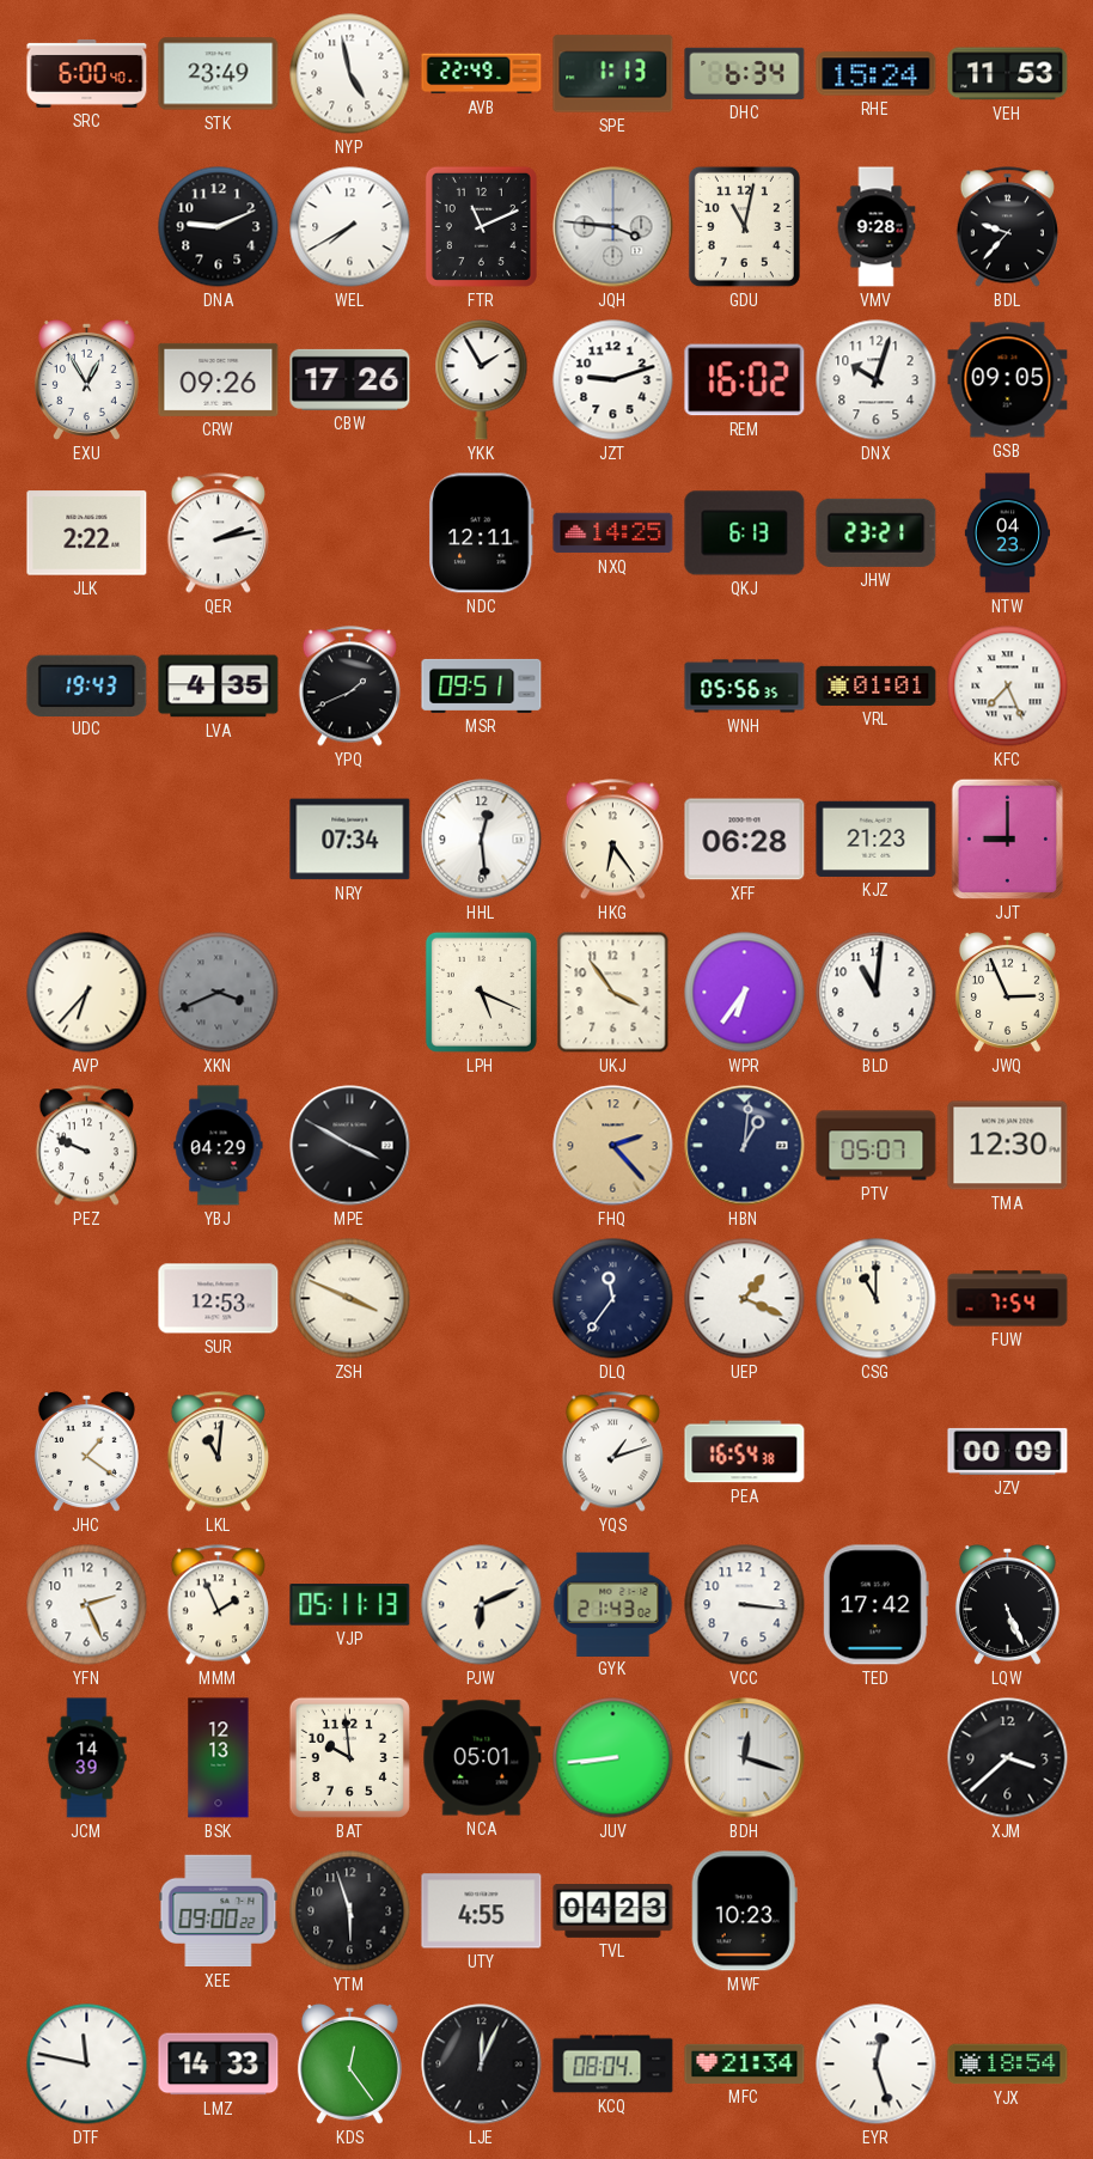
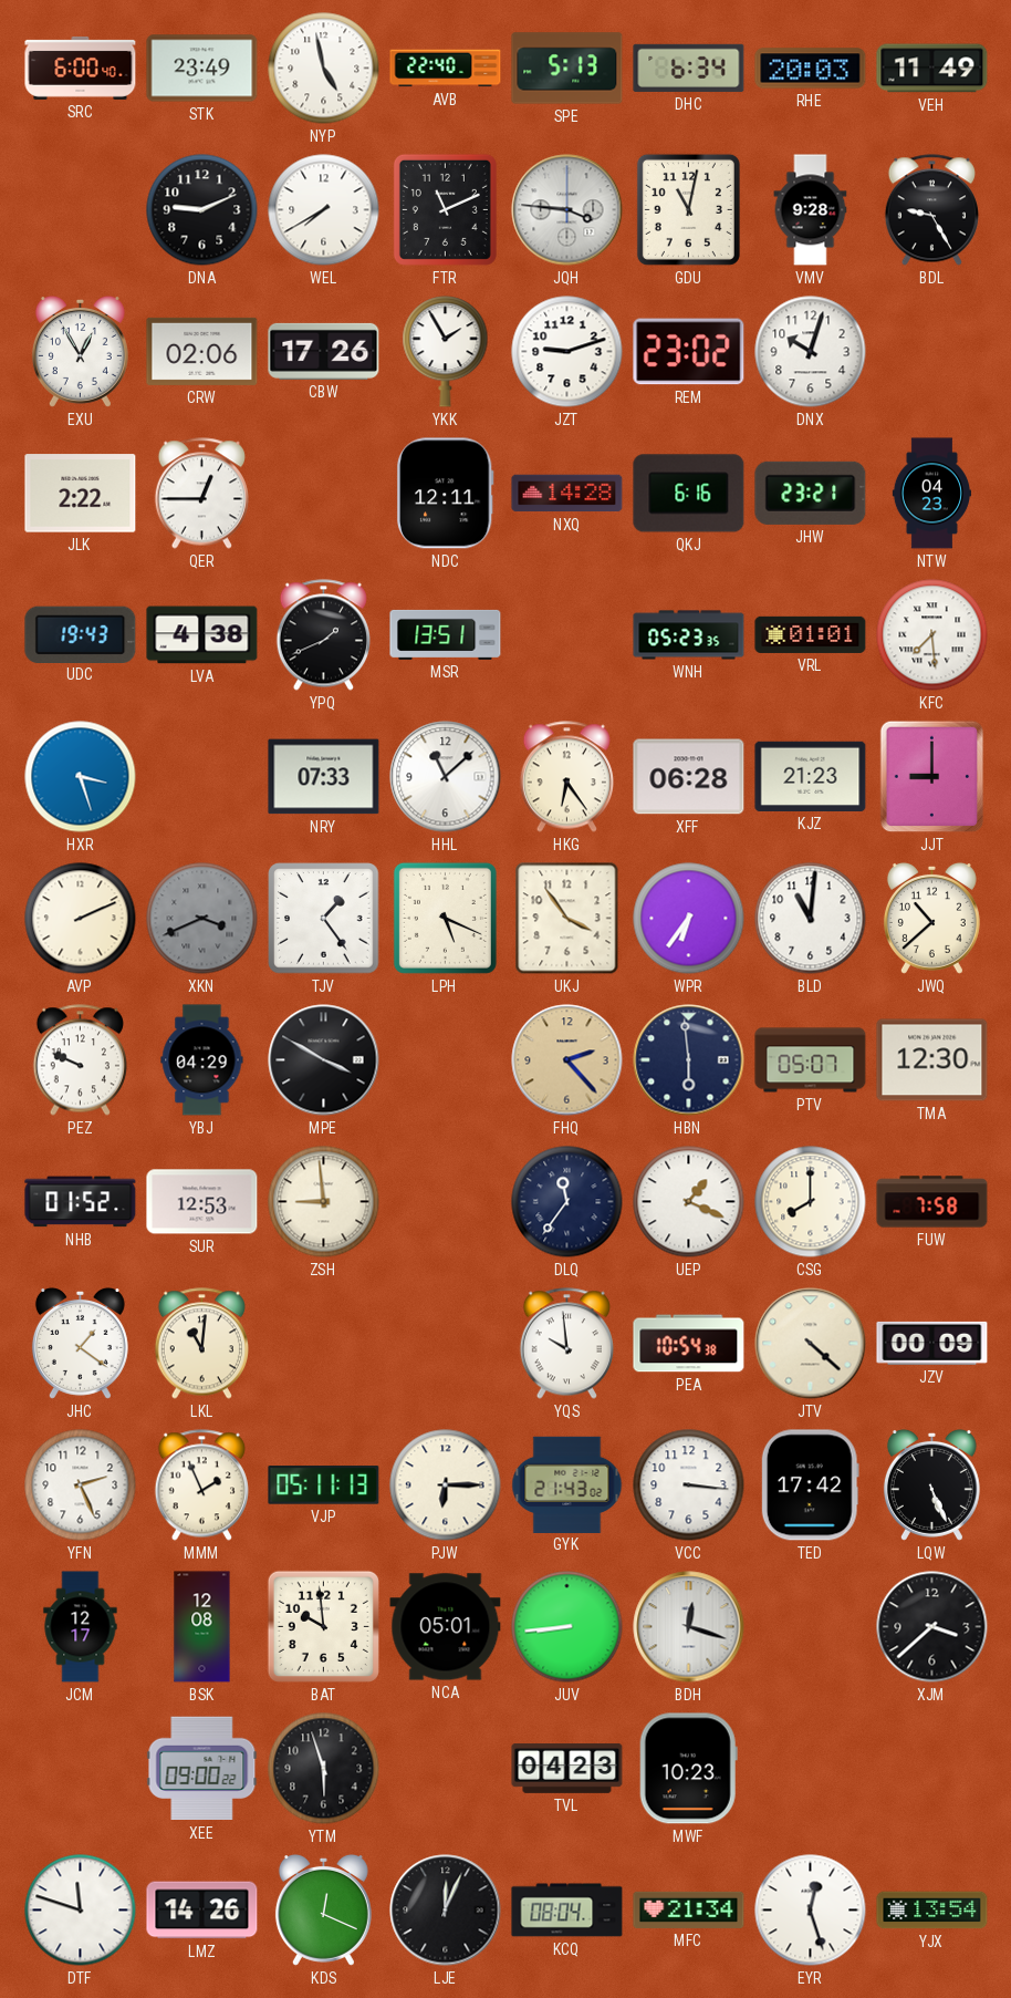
AVB: 22:49 -> 22:40
SPE: 1:13 -> 5:13
RHE: 15:24 -> 20:03
VEH: 11:53 -> 11:49
BDL: 9:37 -> 9:25
CRW: 09:26 -> 02:06
REM: 16:02 -> 23:02
GSB: 09:05 -> none
QER: 2:13 -> 12:45
NXQ: 14:25 -> 14:28
QKJ: 6:13 -> 6:16
LVA: 4:35 -> 4:38
MSR: 09:51 -> 13:51
WNH: 05:56 -> 05:23
KFC: 7:26 -> 7:29
HXR: none -> 3:27
NRY: 07:34 -> 07:33
HHL: 12:29 -> 11:08
AVP: 6:37 -> 2:11
TJV: none -> 1:24
JWQ: 2:56 -> 10:38
HBN: 1:01 -> 5:59
NHB: none -> 01:52
ZSH: 3:49 -> 8:59
CSG: 11:00 -> 8:00
FUW: 7:54 -> 7:58
YQS: 1:12 -> 9:59
PEA: 16:54 -> 10:54
JTV: none -> 4:22
PJW: 6:11 -> 6:15
JCM: 14:39 -> 12:17
BSK: 12:13 -> 12:08
UTY: 4:55 -> none
DTF: 11:47 -> 11:48
LMZ: 14:33 -> 14:26
KDS: 12:24 -> 12:19
YJX: 18:54 -> 13:54
